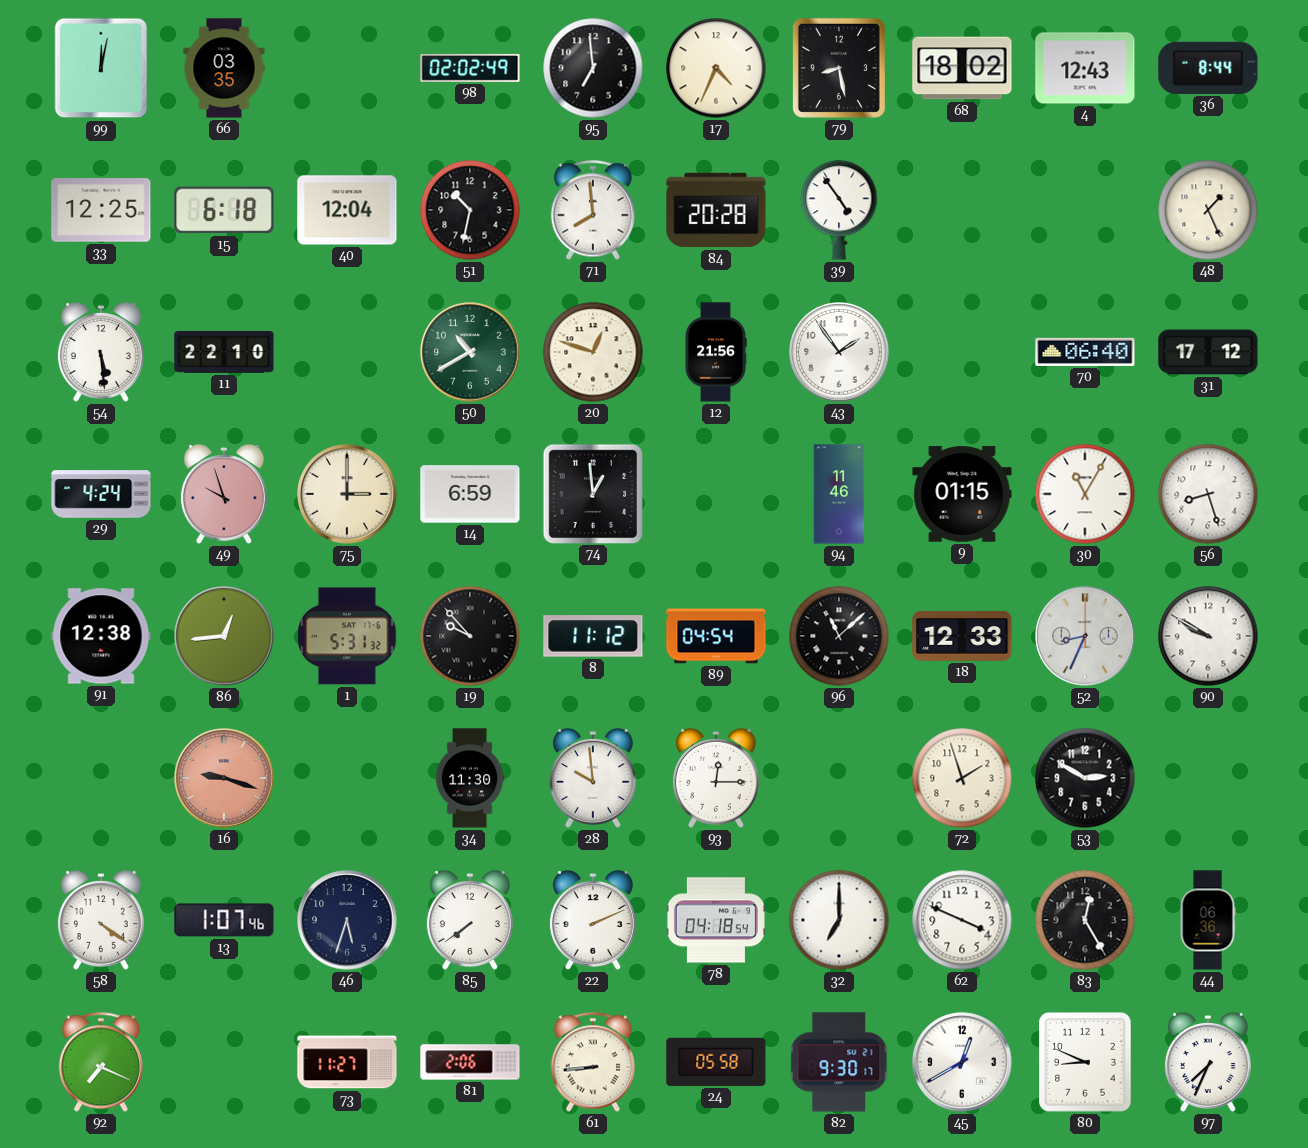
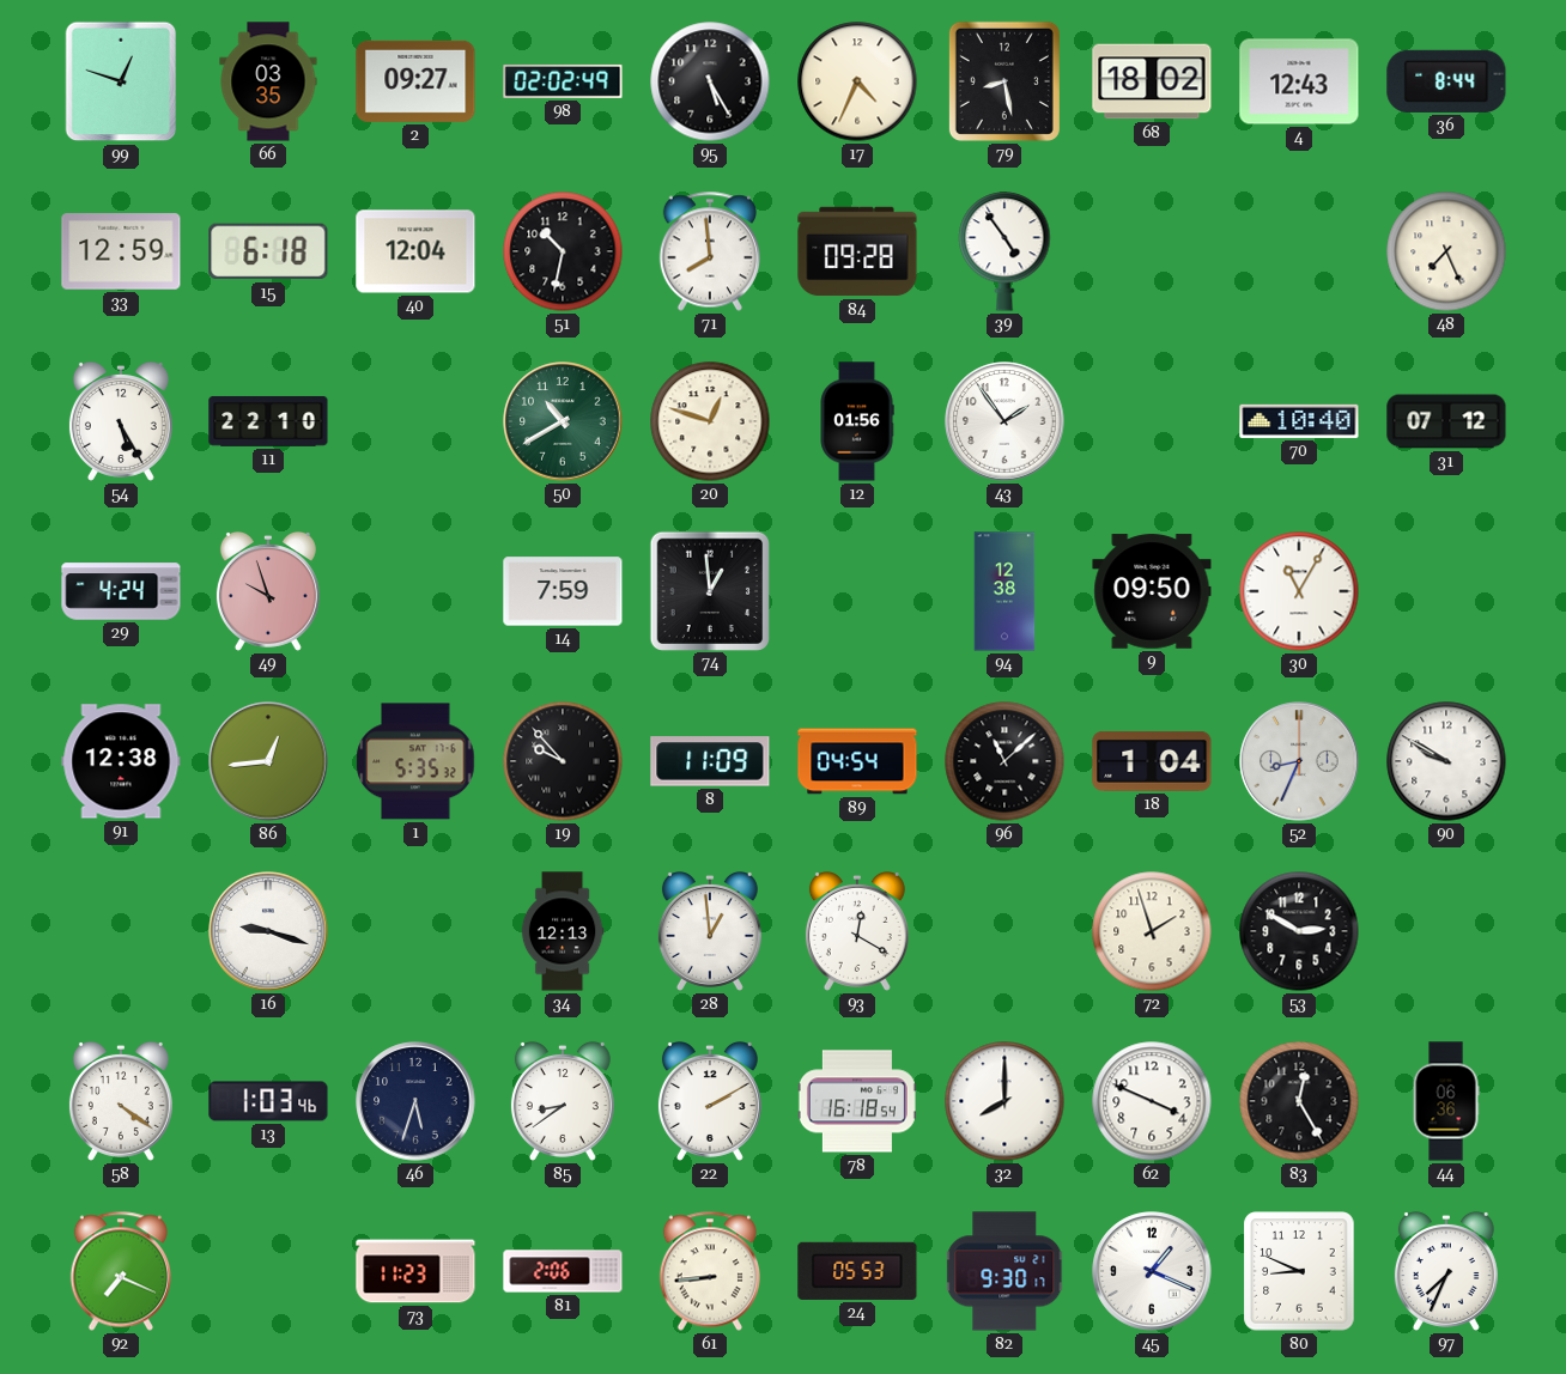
99: 12:02 -> 12:48
2: none -> 09:27
95: 6:59 -> 5:25
33: 12:25 -> 12:59
84: 20:28 -> 09:28
48: 1:26 -> 7:26
54: 5:29 -> 5:25
12: 21:56 -> 01:56
70: 06:40 -> 10:40
31: 17:12 -> 07:12
75: 3:00 -> none
14: 6:59 -> 7:59
94: 11:46 -> 12:38
9: 01:15 -> 09:50
56: 8:27 -> none
1: 5:31 -> 5:35
8: 11:12 -> 11:09
18: 12:33 -> 1:04
16 dial: salmon -> white
34: 11:30 -> 12:13
28: 9:59 -> 12:59
93: 12:15 -> 12:20
13: 1:07 -> 1:03
85: 7:39 -> 8:39
22: 2:11 -> 2:10
78: 04:18 -> 16:18
32: 7:00 -> 8:00
73: 11:27 -> 11:23
24: 05:58 -> 05:53
45: 12:40 -> 1:19
